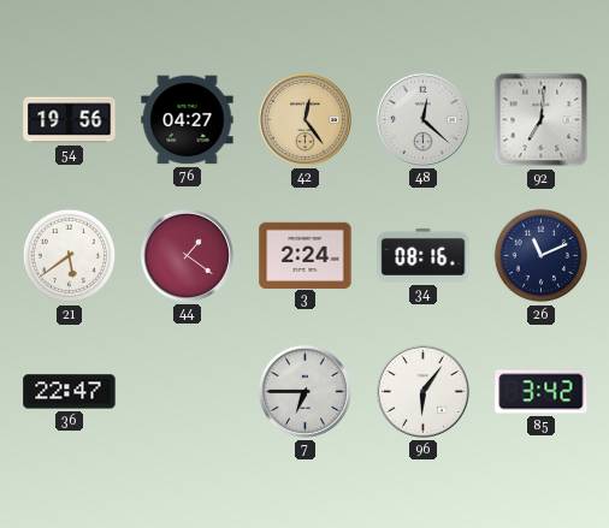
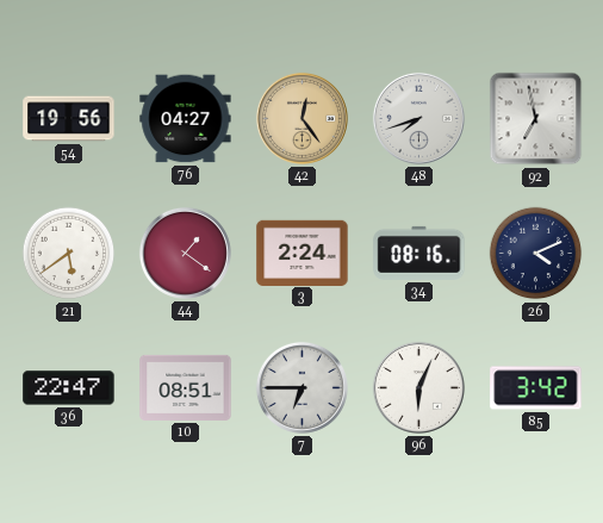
48: 12:22 -> 7:42
92: 7:01 -> 6:58
26: 11:11 -> 4:11
10: none -> 08:51
96: 6:06 -> 6:04
